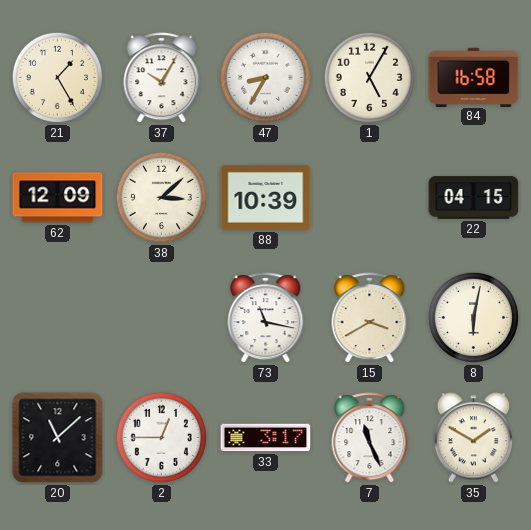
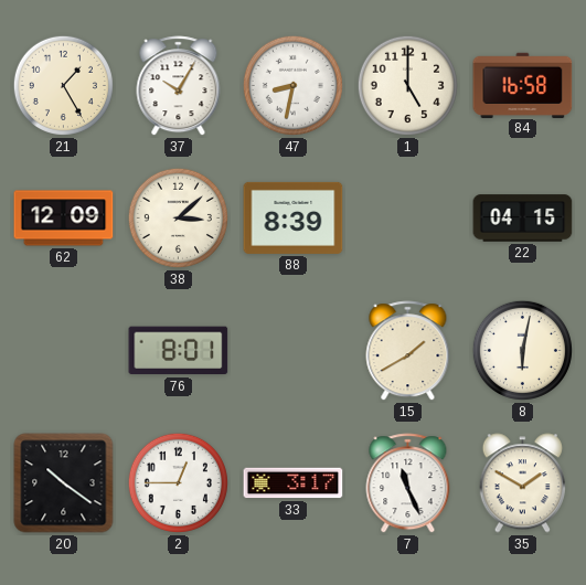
47: 8:35 -> 8:32
1: 5:05 -> 5:00
88: 10:39 -> 8:39
76: none -> 8:01
73: 11:17 -> none
15: 3:40 -> 1:40
20: 11:08 -> 10:21
